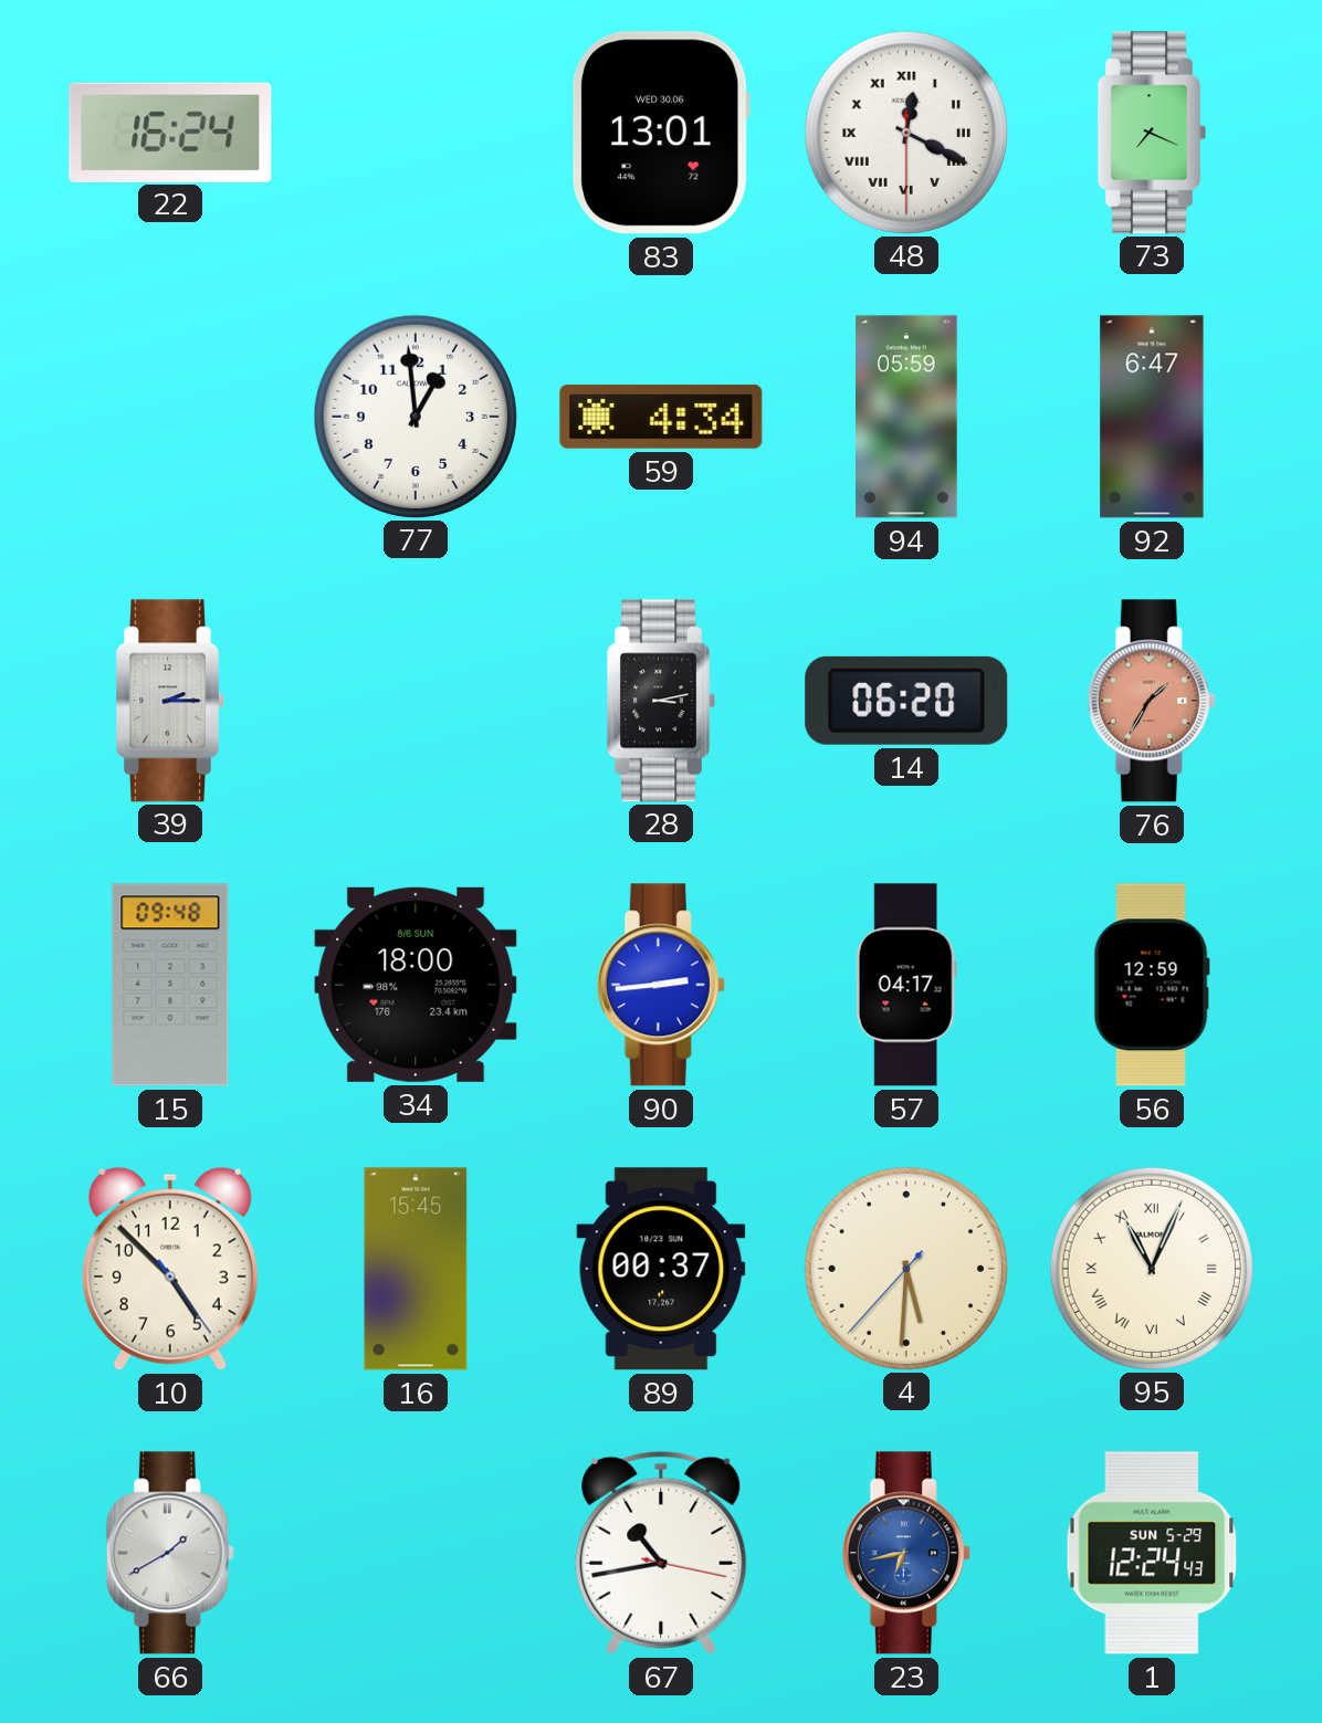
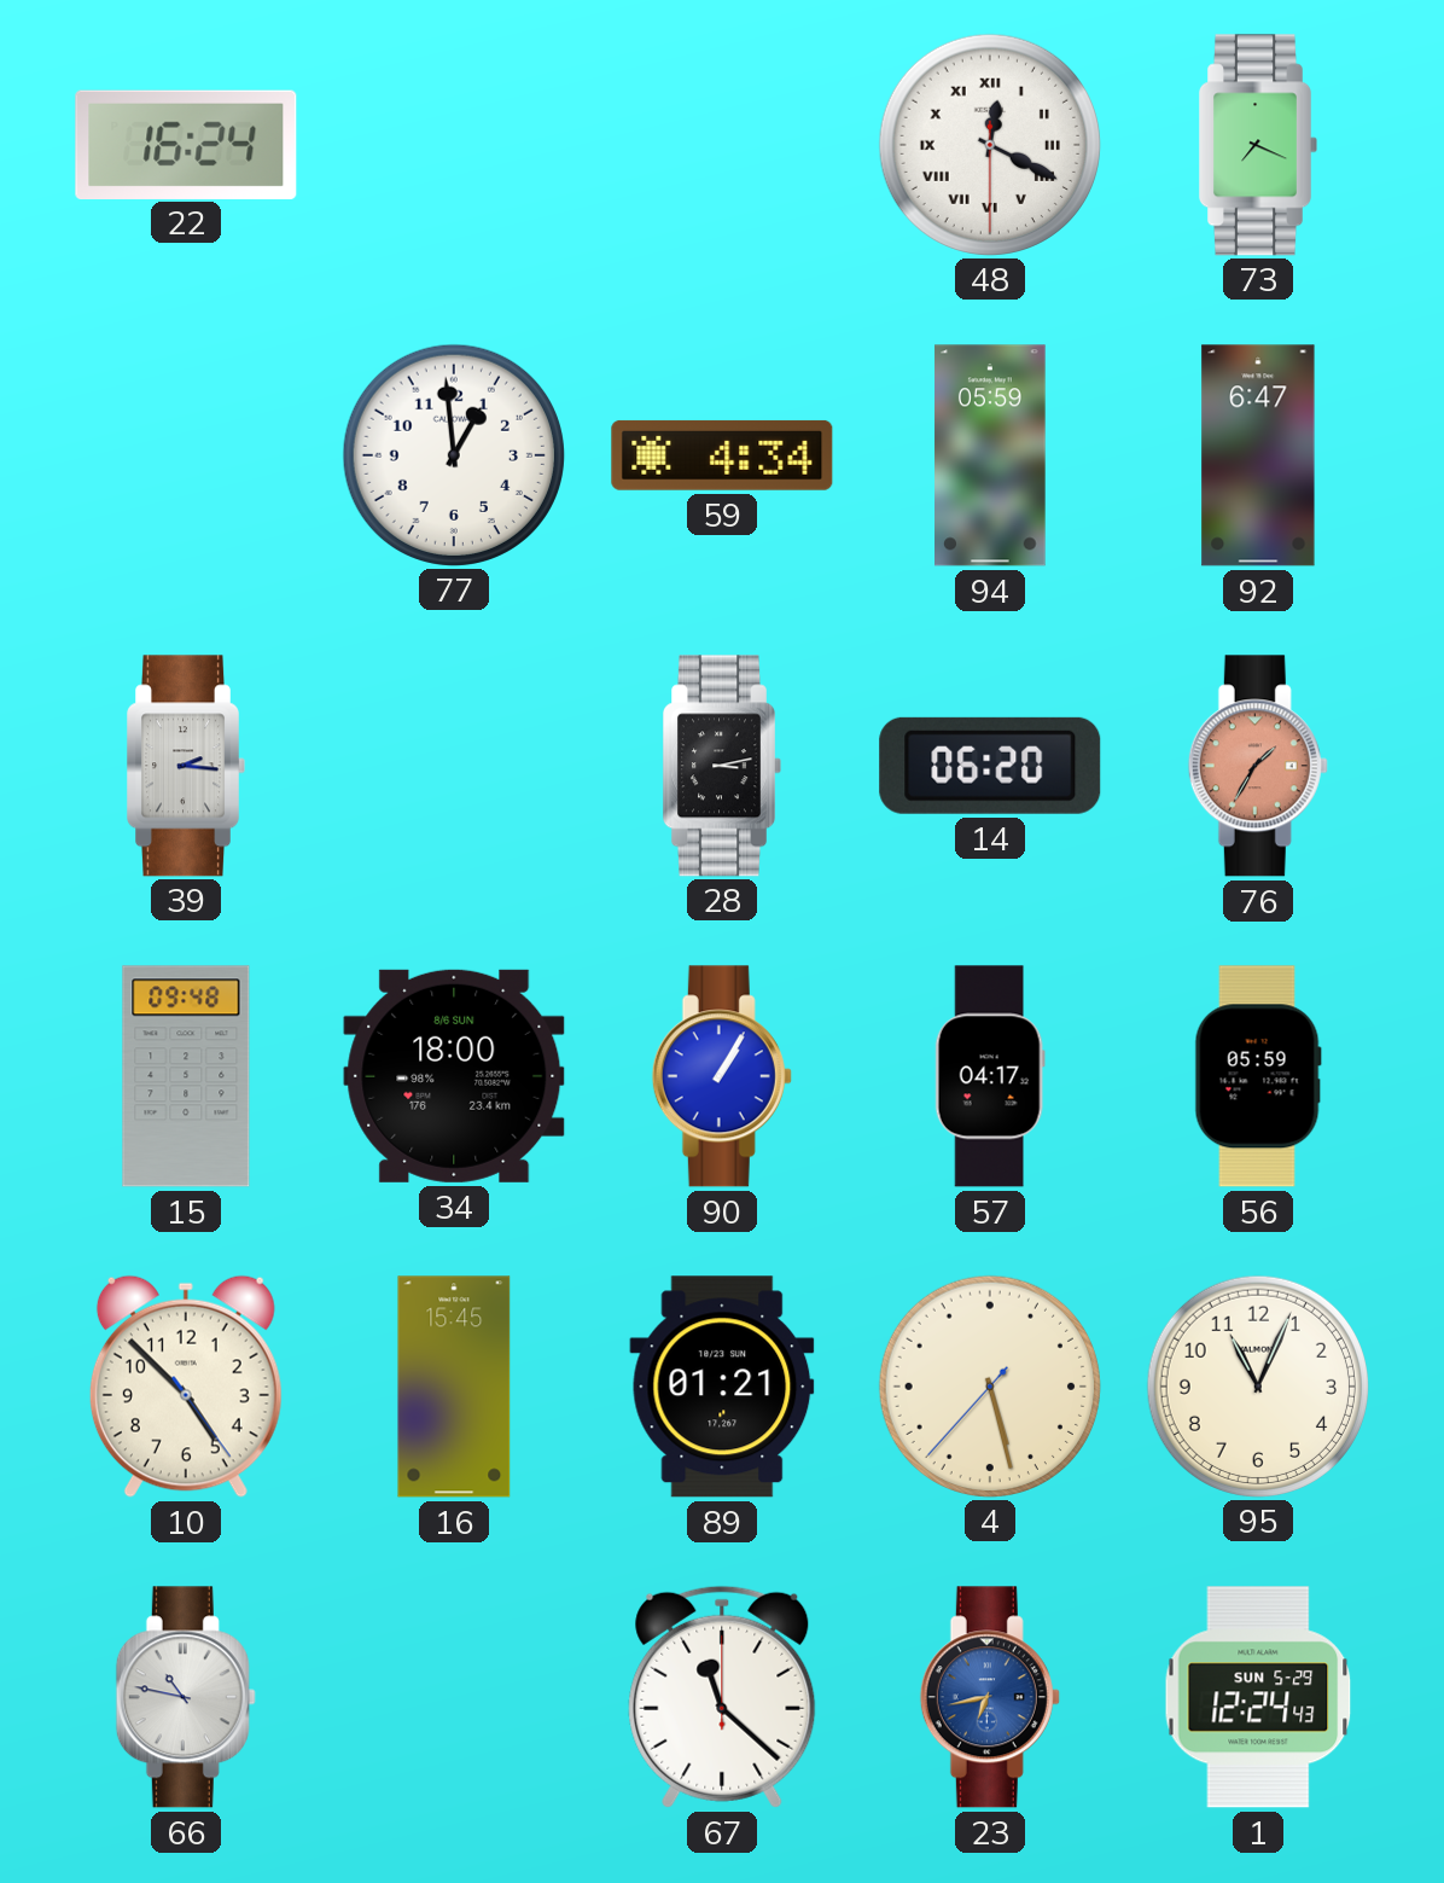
83: 13:01 -> none
39: 2:15 -> 2:16
90: 2:44 -> 1:05
56: 12:59 -> 05:59
89: 00:37 -> 01:21
4: 5:30 -> 5:27
95 numerals: Roman -> Arabic
66: 1:40 -> 10:47
67: 10:43 -> 11:22
